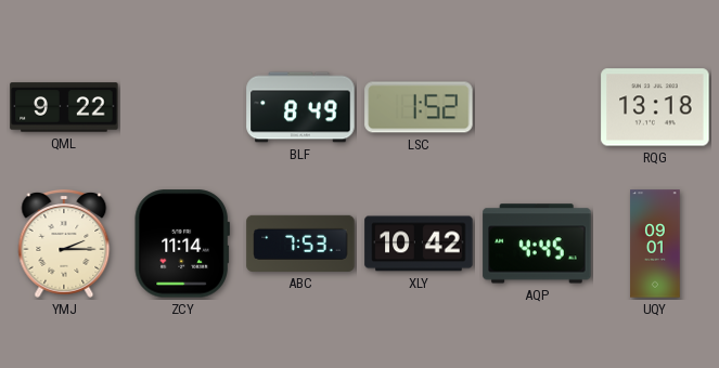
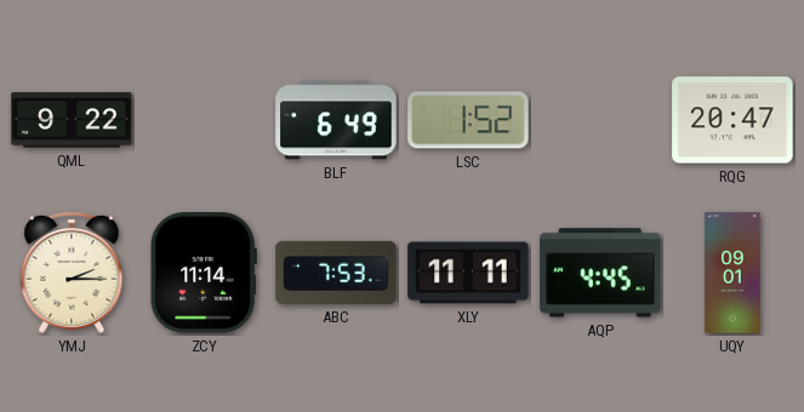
BLF: 8:49 -> 6:49
RQG: 13:18 -> 20:47
XLY: 10:42 -> 11:11
